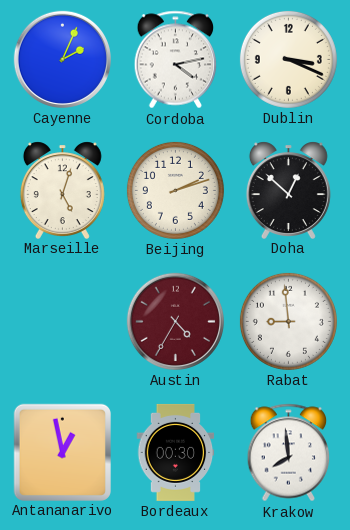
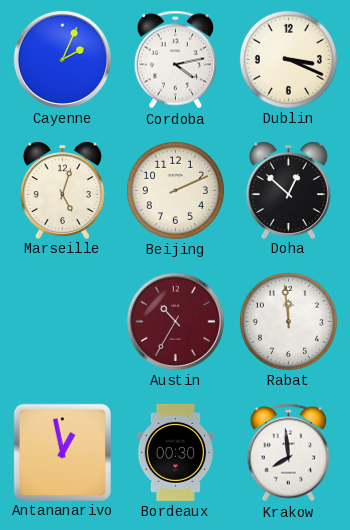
Beijing: 2:12 -> 2:11
Austin: 4:35 -> 10:35
Rabat: 8:59 -> 11:59
